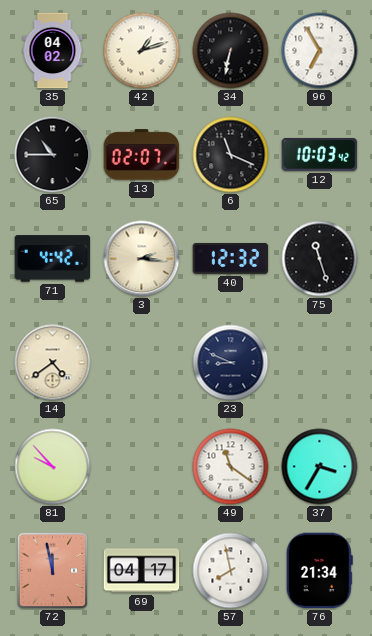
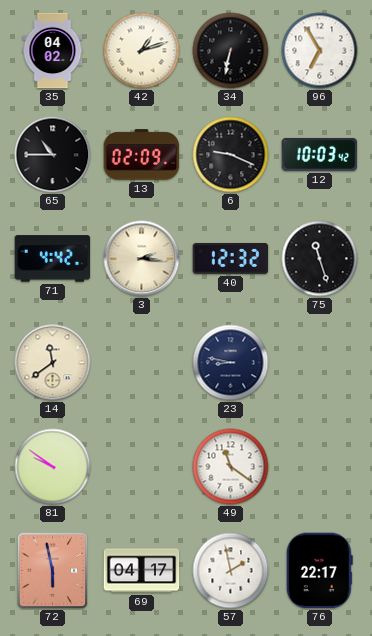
13: 02:07 -> 02:09
6: 11:19 -> 9:19
14: 4:39 -> 11:39
23: 8:49 -> 8:47
81: 9:53 -> 9:51
37: 3:35 -> none
72: 11:58 -> 5:58
57: 7:58 -> 1:58
76: 21:34 -> 22:17
